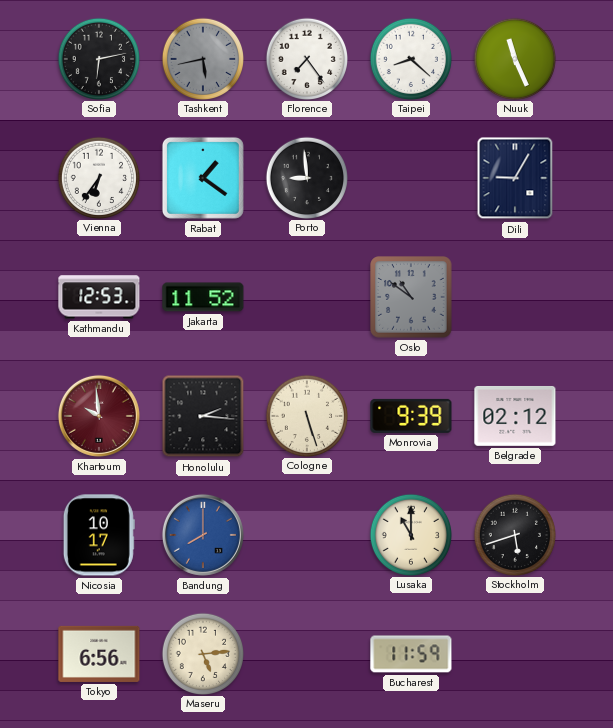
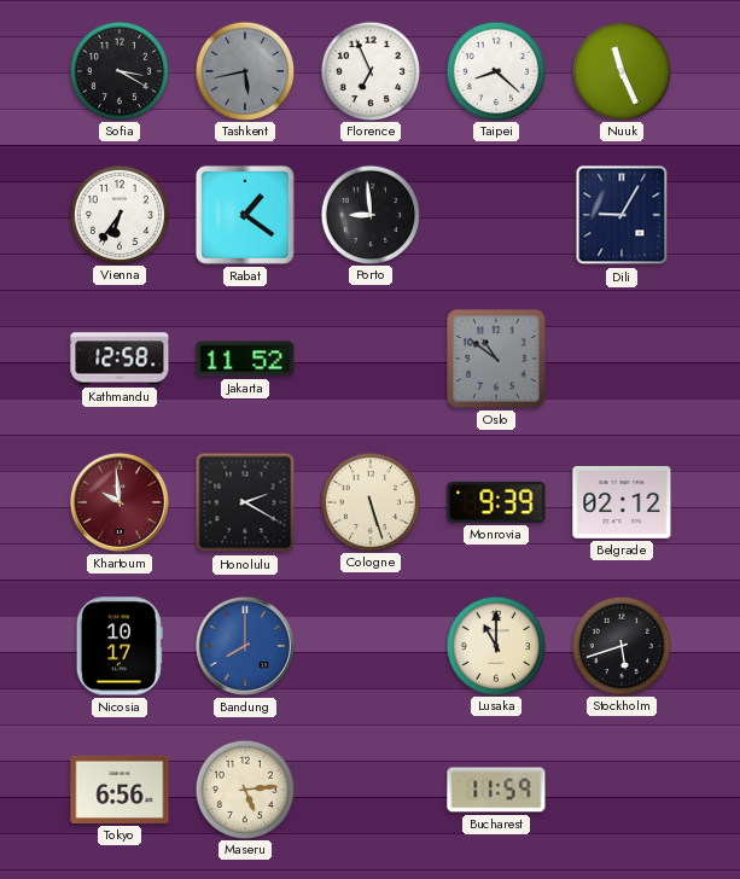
Sofia: 6:13 -> 3:20
Florence: 7:24 -> 6:56
Kathmandu: 12:53 -> 12:58
Honolulu: 2:16 -> 2:20
